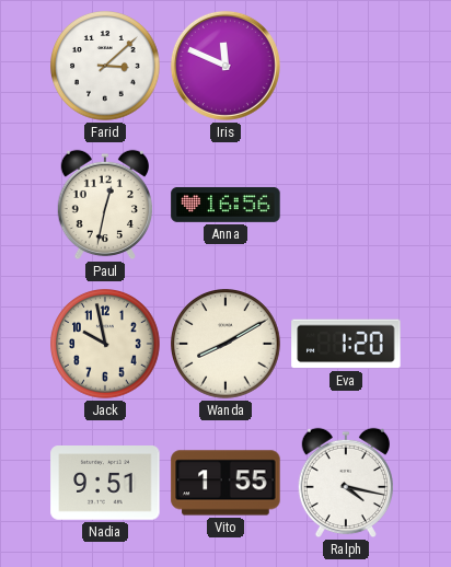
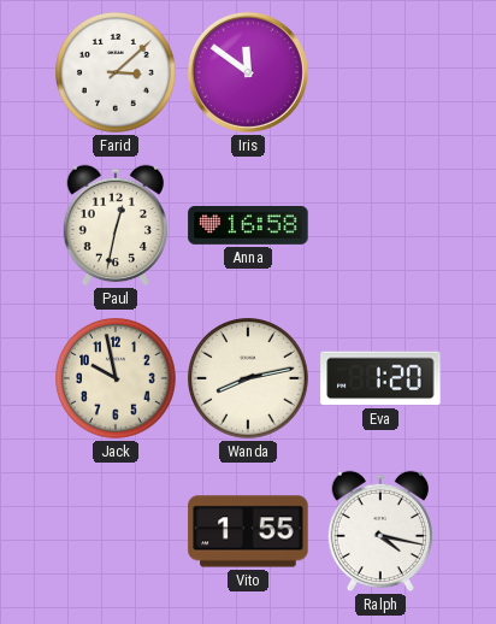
Iris: 11:49 -> 11:51
Anna: 16:56 -> 16:58
Wanda: 8:10 -> 8:13
Nadia: 9:51 -> none
